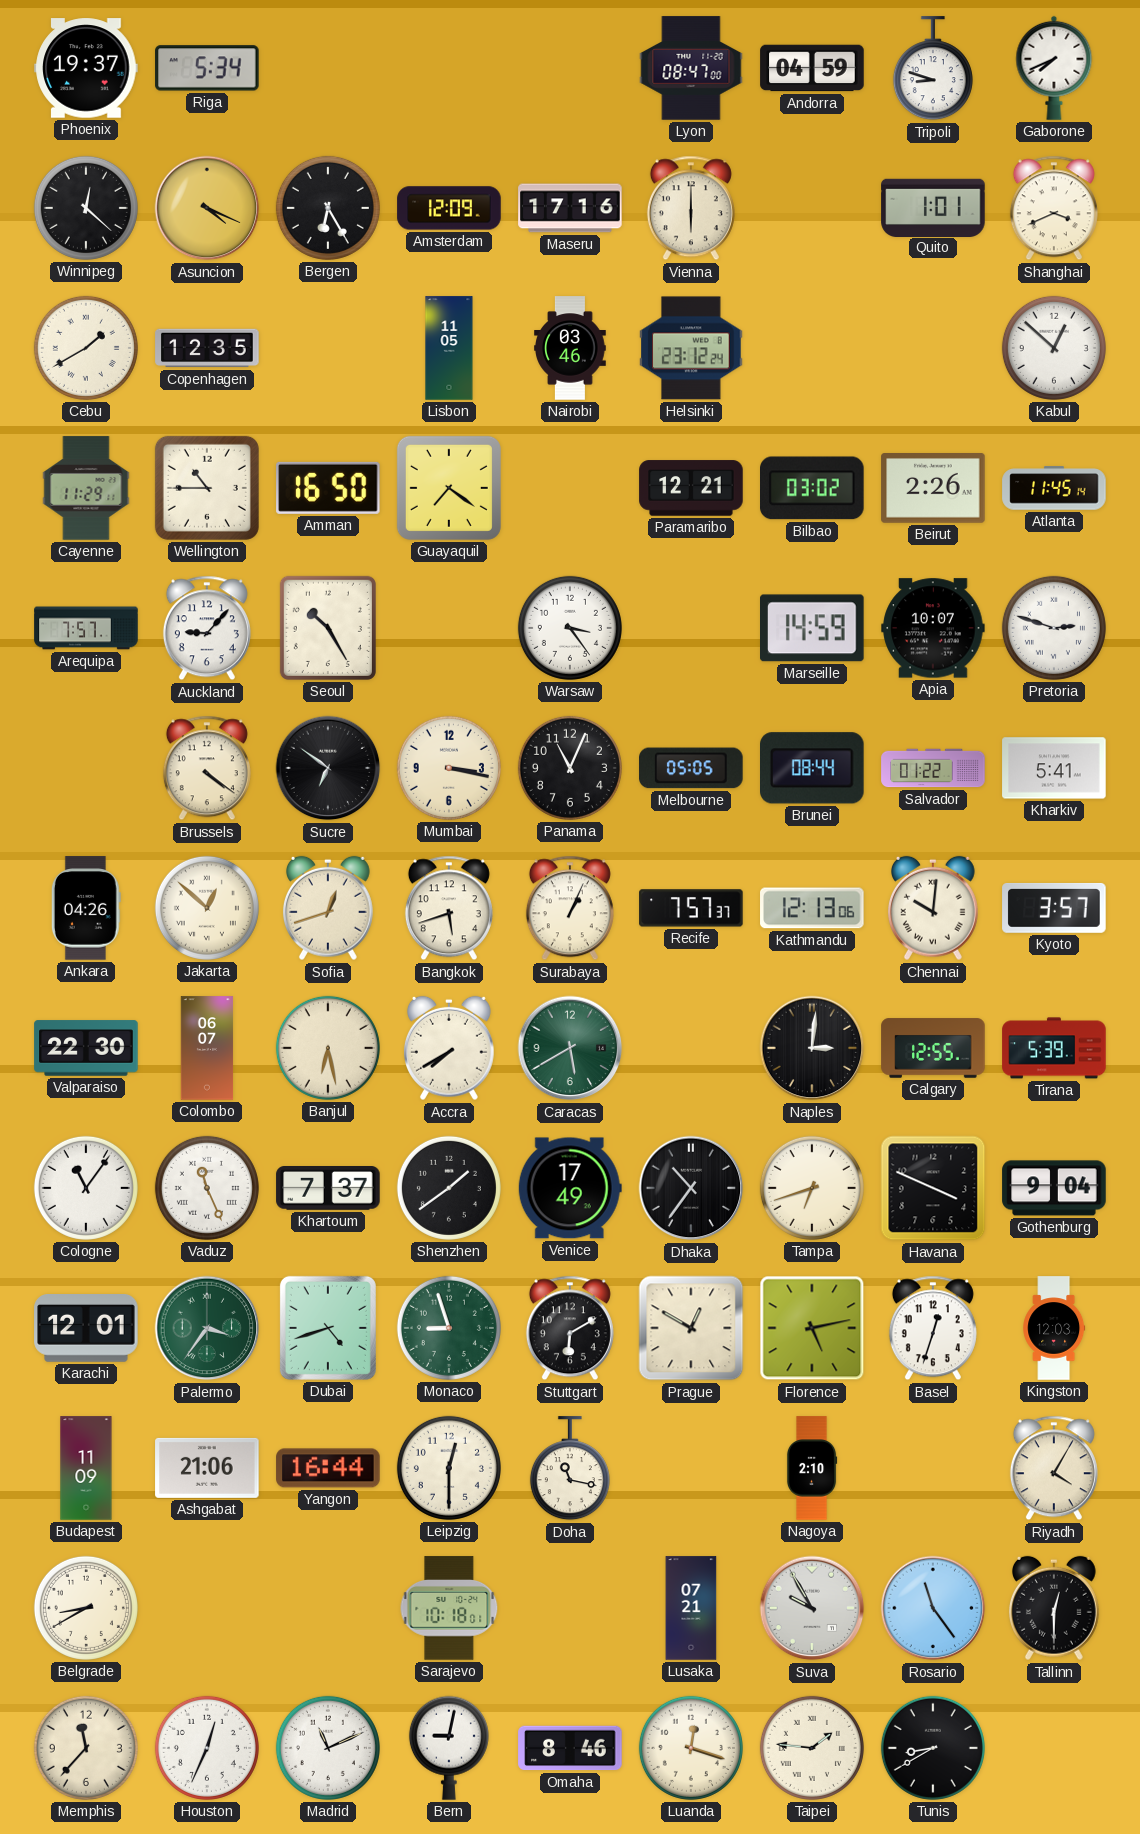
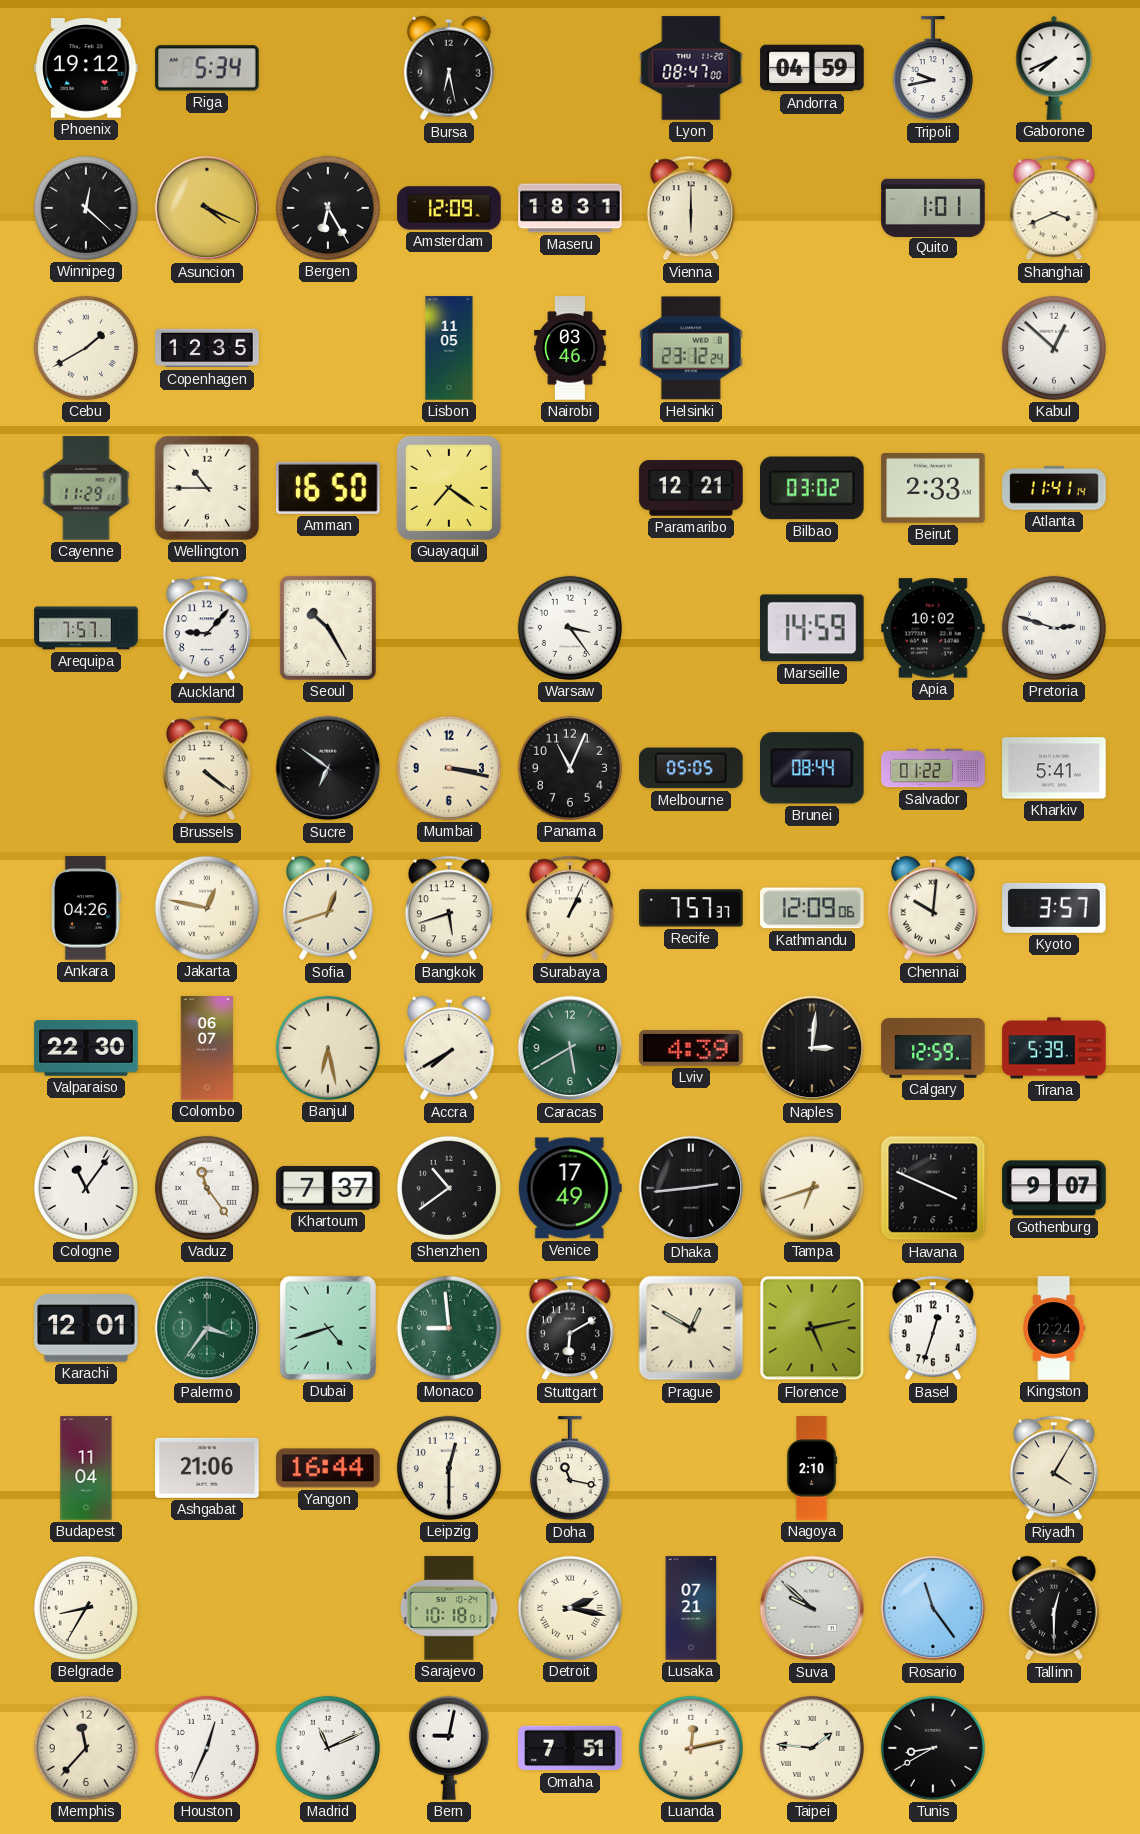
Phoenix: 19:37 -> 19:12
Bursa: none -> 6:28
Tripoli: 8:48 -> 9:43
Maseru: 17:16 -> 18:31
Beirut: 2:26 -> 2:33
Atlanta: 11:45 -> 11:41
Apia: 10:07 -> 10:02
Jakarta: 12:52 -> 12:47
Kathmandu: 12:13 -> 12:09
Lviv: none -> 4:39
Calgary: 12:55 -> 12:59
Vaduz: 11:26 -> 11:24
Shenzhen: 1:39 -> 10:39
Dhaka: 10:36 -> 2:44
Gothenburg: 9:04 -> 9:07
Monaco: 8:57 -> 8:59
Kingston: 12:03 -> 12:24
Budapest: 11:09 -> 11:04
Belgrade: 8:40 -> 8:35
Detroit: none -> 2:17
Suva: 9:55 -> 9:52
Omaha: 8:46 -> 7:51
Luanda: 12:18 -> 12:13
